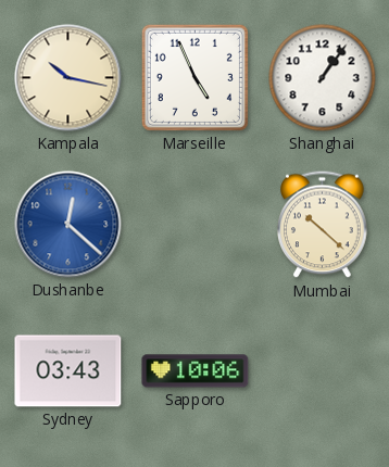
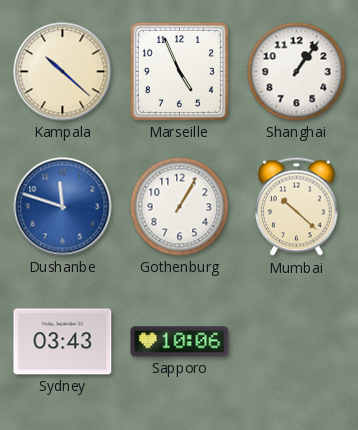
Kampala: 10:17 -> 10:22
Dushanbe: 12:22 -> 11:48
Gothenburg: none -> 1:05
